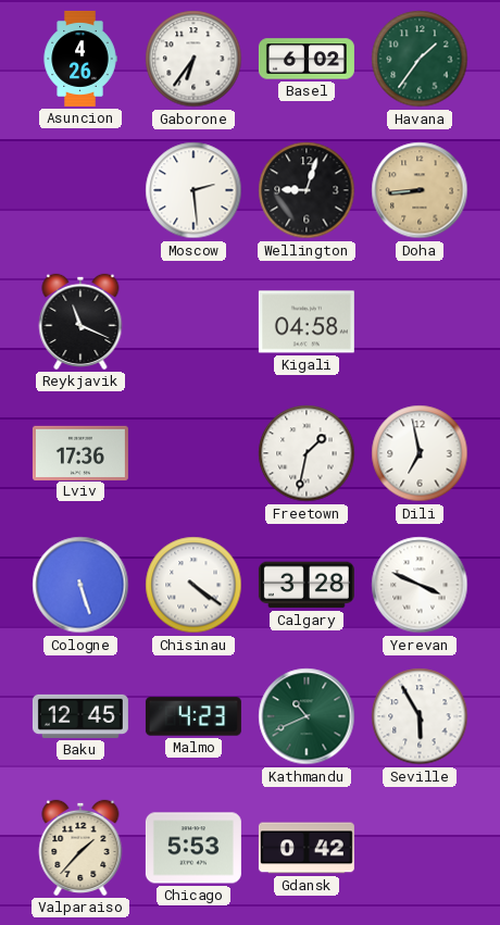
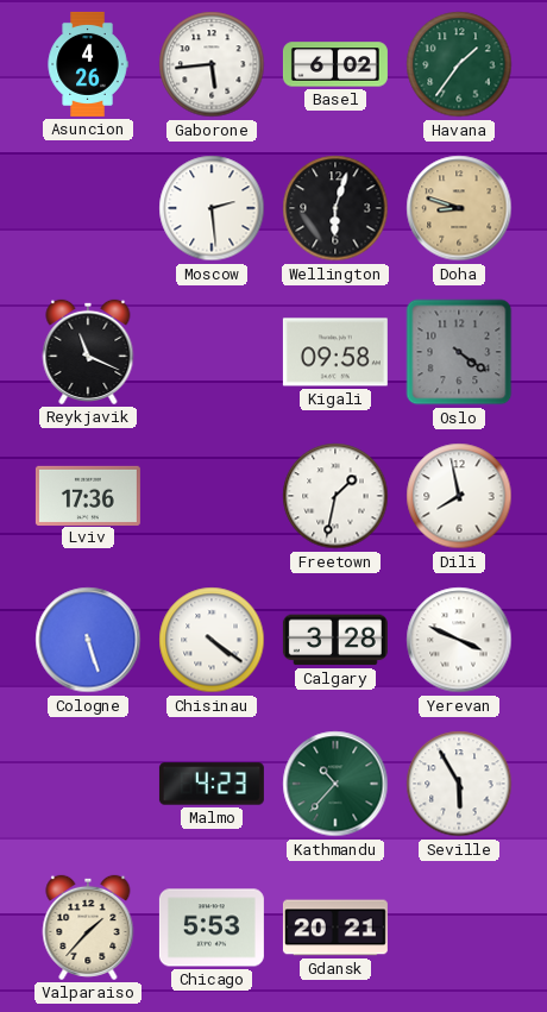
Gaborone: 6:36 -> 5:44
Wellington: 9:03 -> 6:03
Doha: 8:44 -> 8:48
Kigali: 04:58 -> 09:58
Oslo: none -> 4:21
Dili: 6:58 -> 7:58
Baku: 12:45 -> none
Kathmandu: 10:41 -> 10:37
Gdansk: 0:42 -> 20:21
